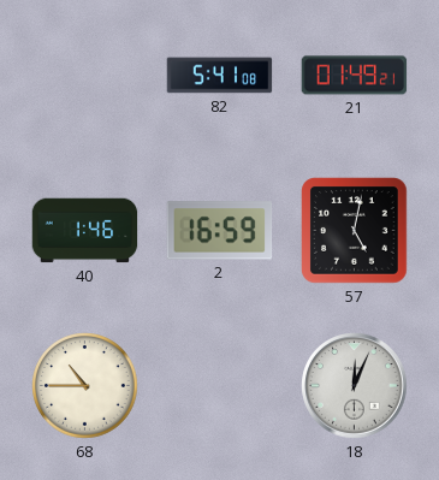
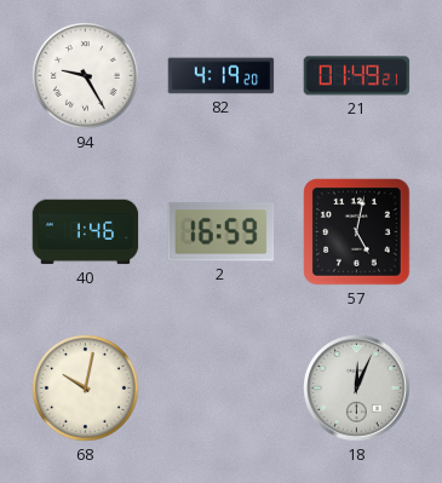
94: none -> 9:25
82: 5:41 -> 4:19
68: 10:45 -> 10:02
